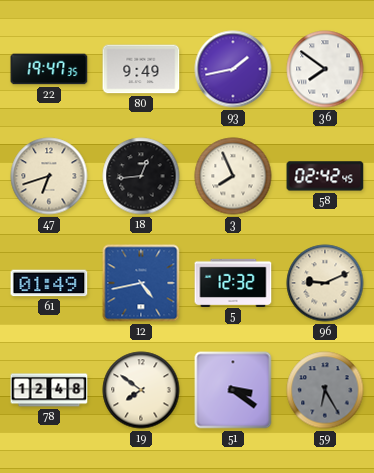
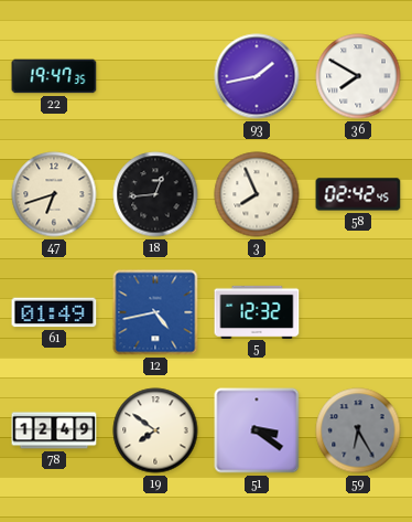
80: 9:49 -> none
36: 7:51 -> 7:50
96: 9:11 -> none
78: 12:48 -> 12:49
